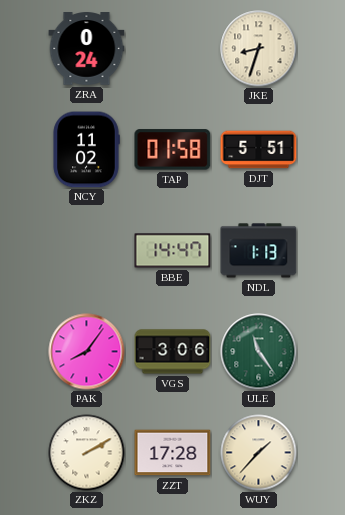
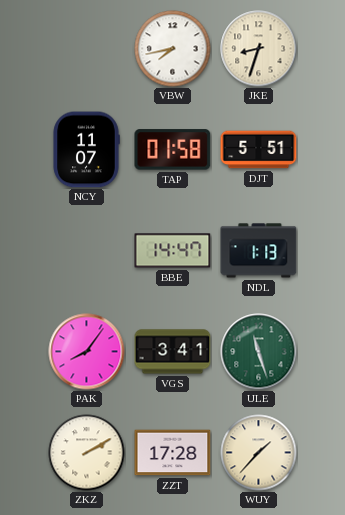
ZRA: 0:24 -> none
VBW: none -> 7:43
NCY: 11:02 -> 11:07
VGS: 3:06 -> 3:41
ULE: 11:24 -> 11:27
